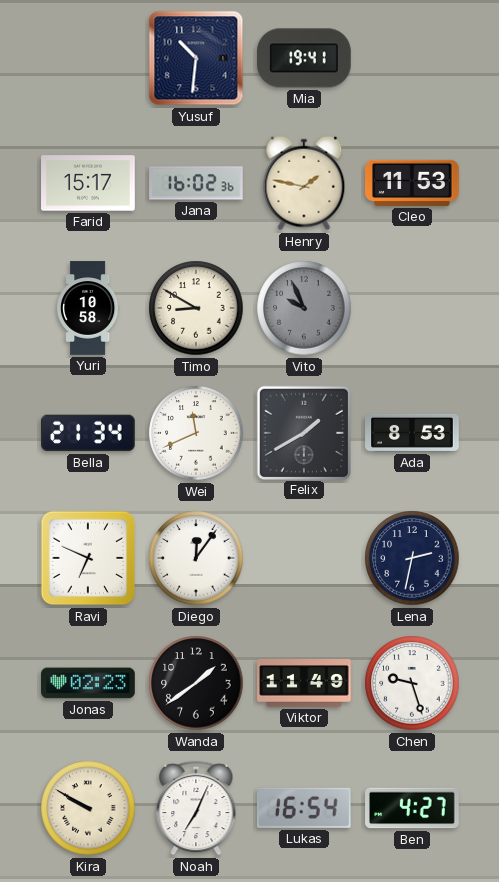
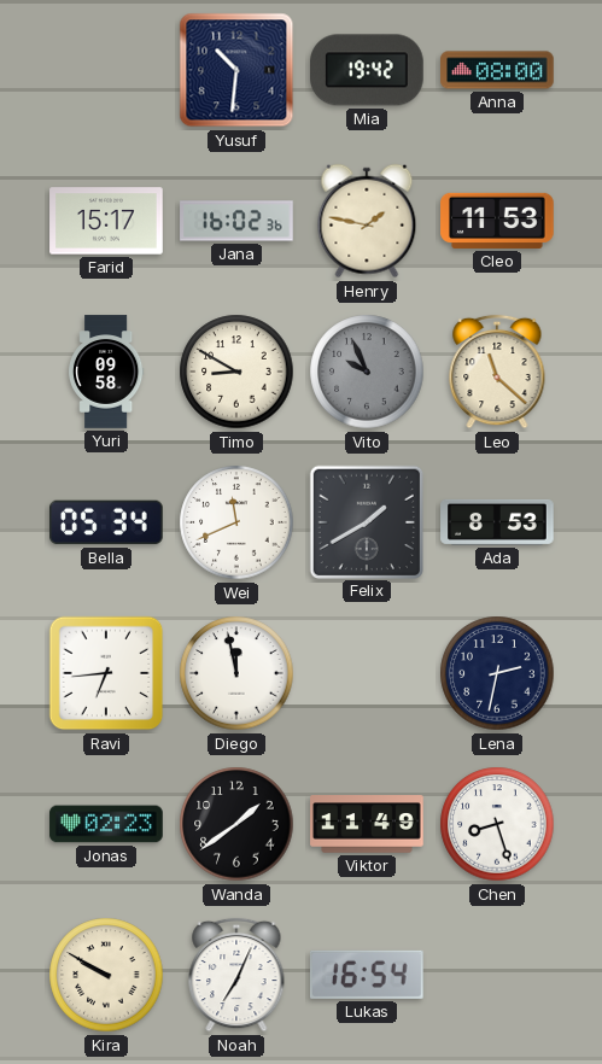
Mia: 19:41 -> 19:42
Anna: none -> 08:00
Yuri: 10:58 -> 09:58
Leo: none -> 11:22
Bella: 21:34 -> 05:34
Ravi: 6:49 -> 6:44
Diego: 12:06 -> 11:58
Chen: 9:27 -> 8:27
Ben: 4:27 -> none
